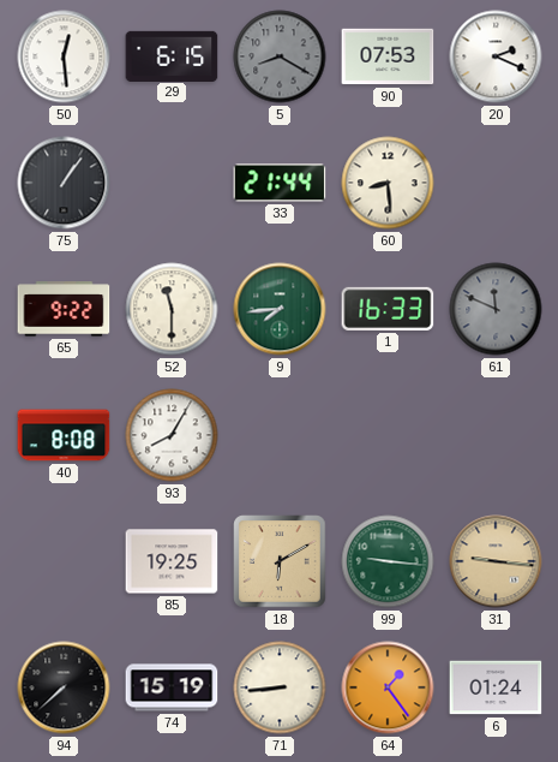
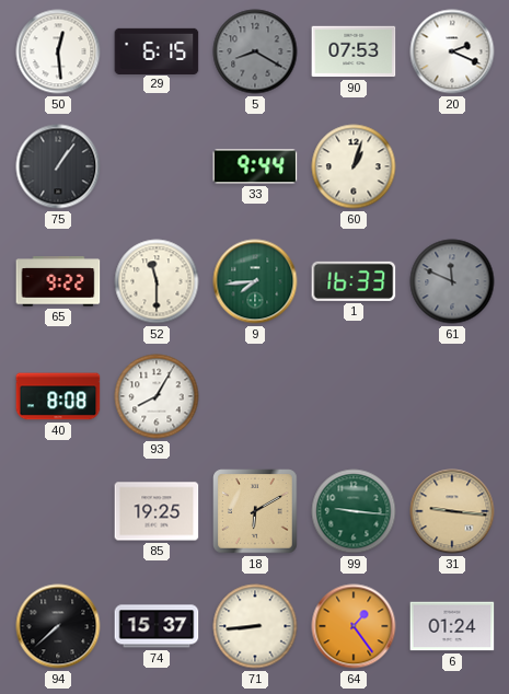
33: 21:44 -> 9:44
60: 8:29 -> 1:03
74: 15:19 -> 15:37
